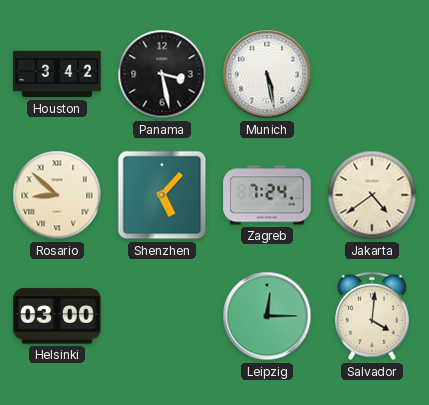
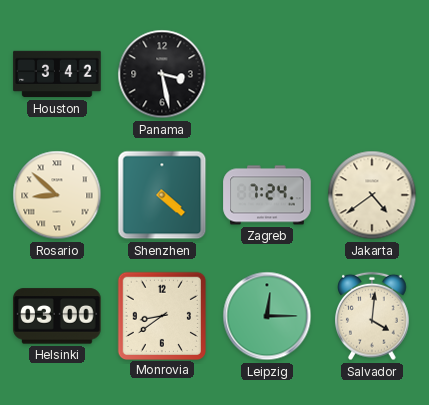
Munich: 5:28 -> none
Shenzhen: 5:07 -> 4:22
Monrovia: none -> 8:39
